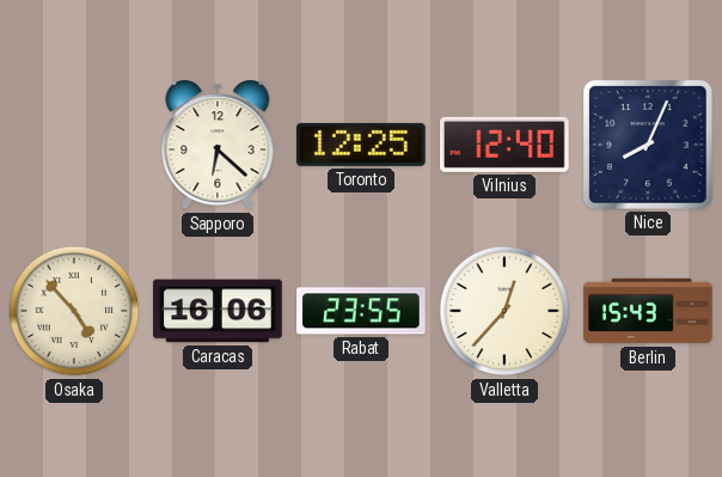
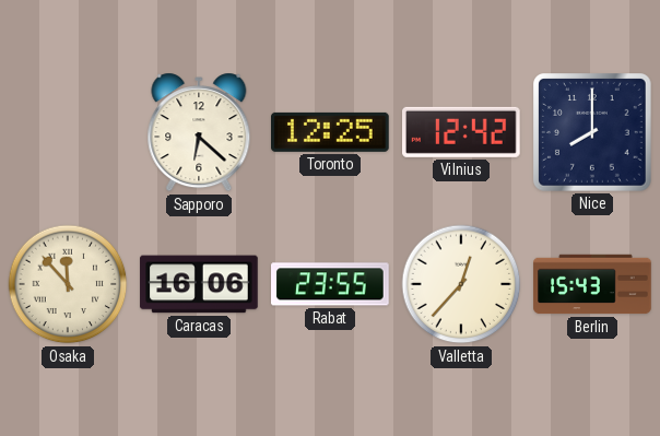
Vilnius: 12:40 -> 12:42
Nice: 8:04 -> 8:00
Osaka: 4:53 -> 11:53
